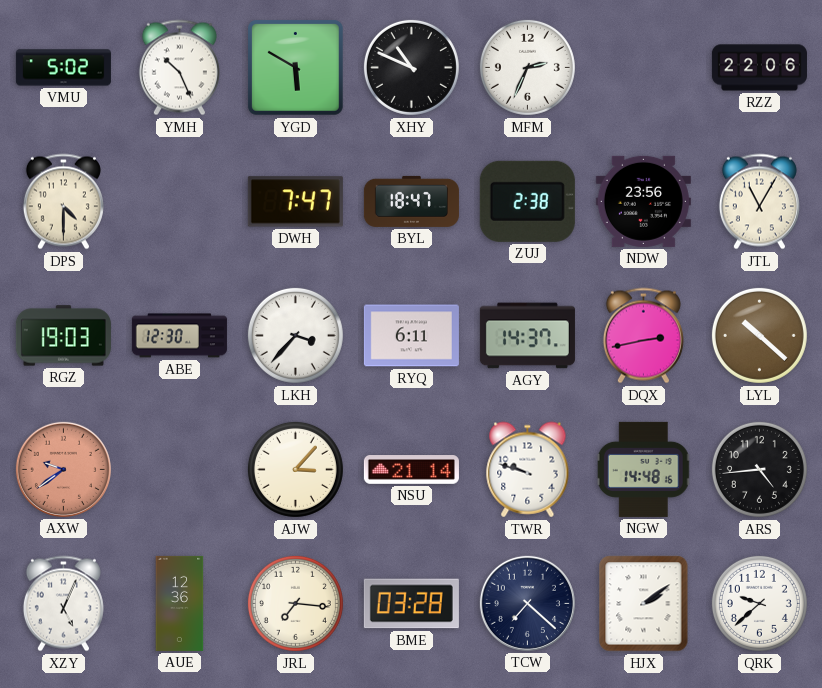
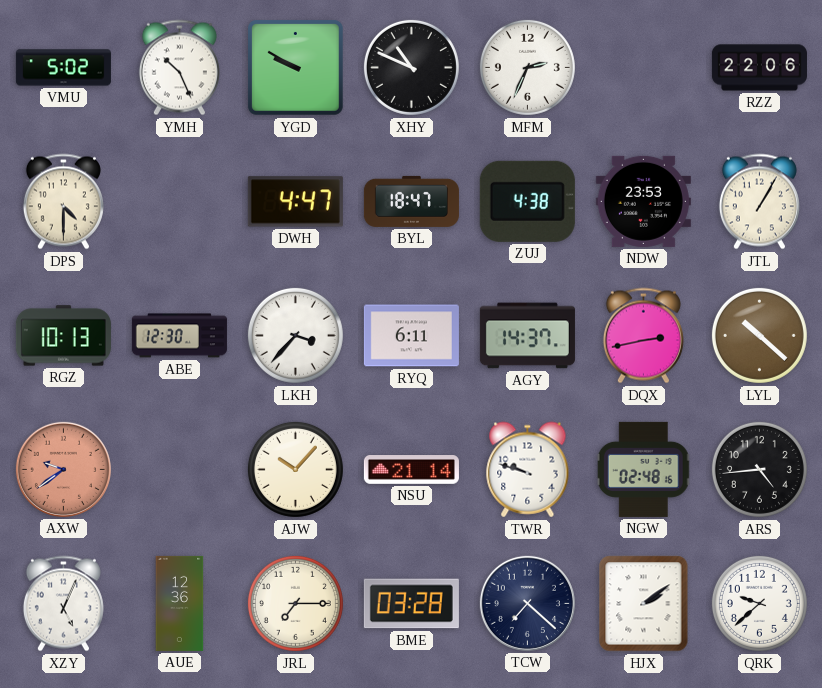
YGD: 5:50 -> 9:50
DWH: 7:47 -> 4:47
ZUJ: 2:38 -> 4:38
NDW: 23:56 -> 23:53
JTL: 11:05 -> 1:05
RGZ: 19:03 -> 10:13
AJW: 3:07 -> 10:07
NGW: 14:48 -> 02:48
JRL: 7:16 -> 7:15
